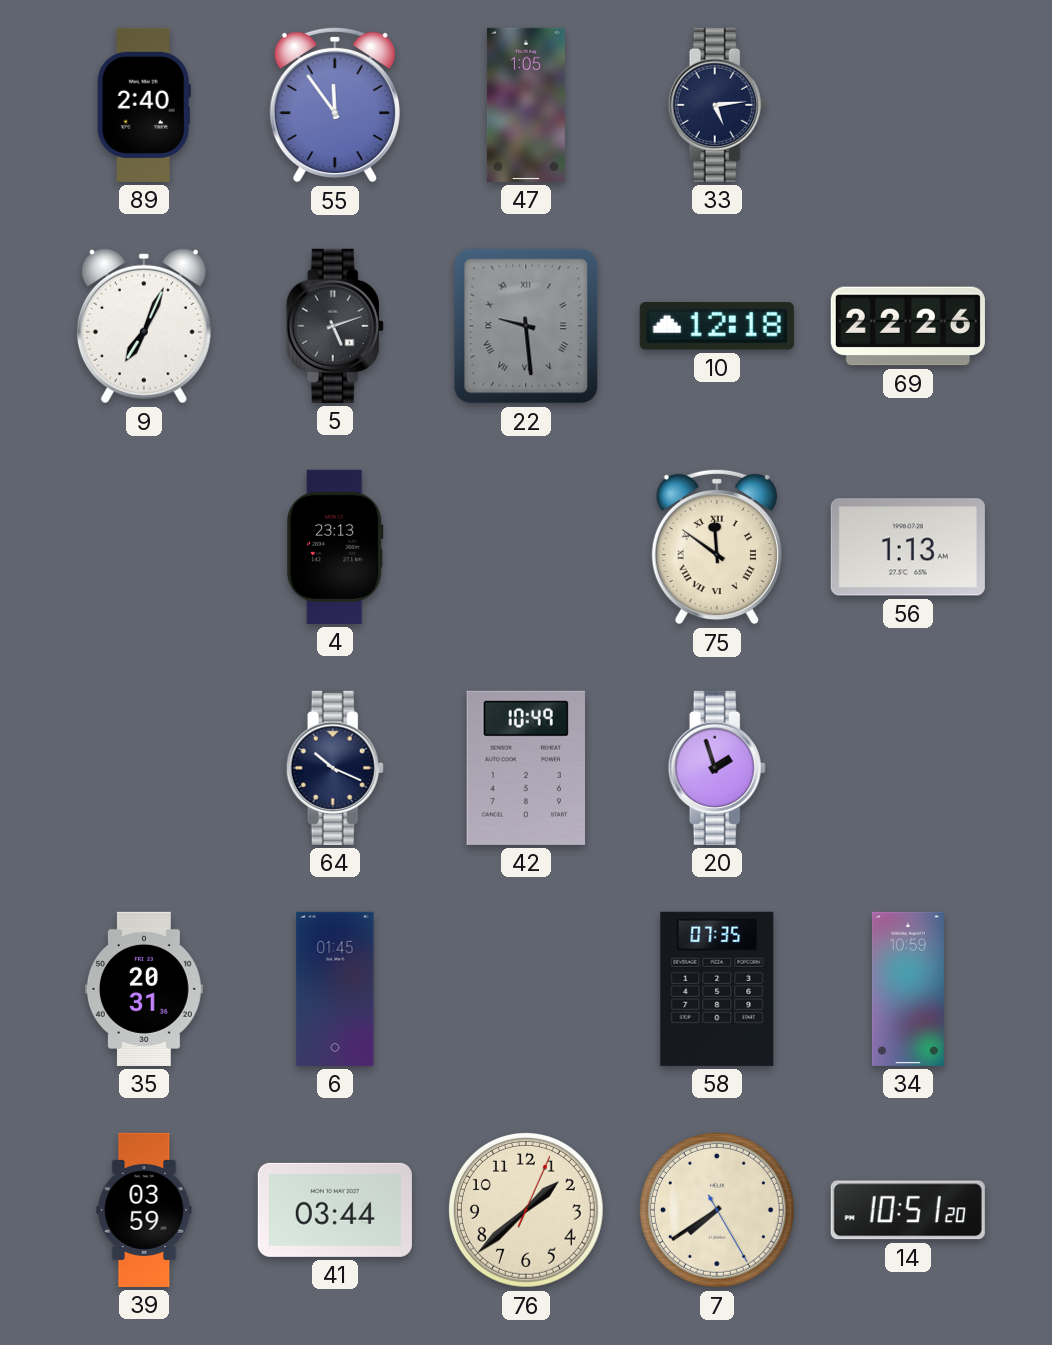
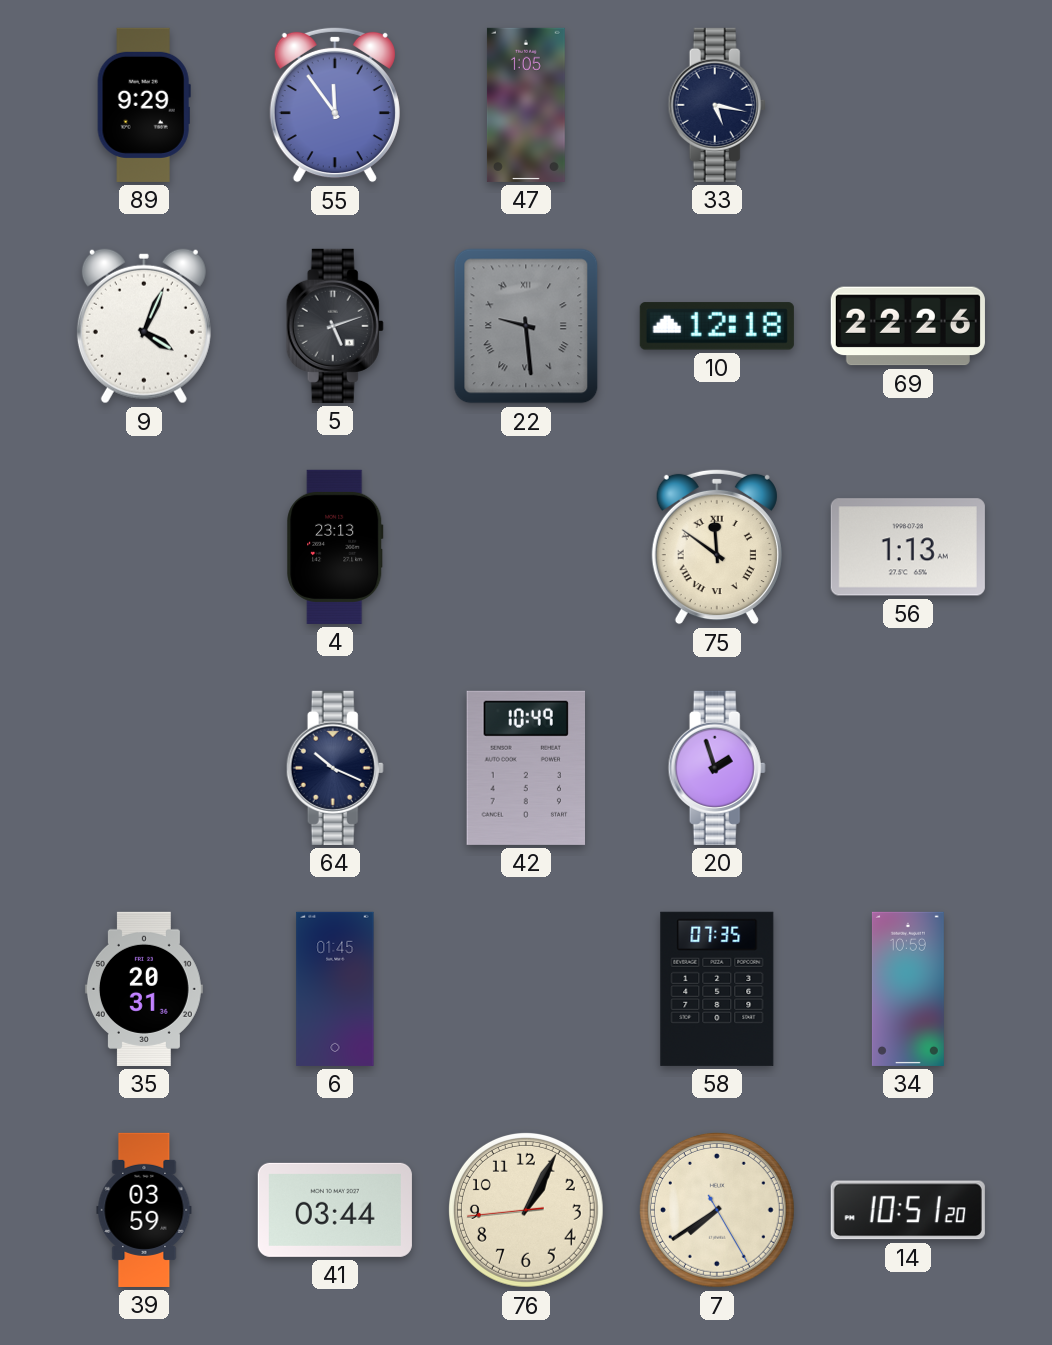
89: 2:40 -> 9:29
33: 5:14 -> 5:17
9: 7:04 -> 4:04
76: 1:38 -> 1:04
